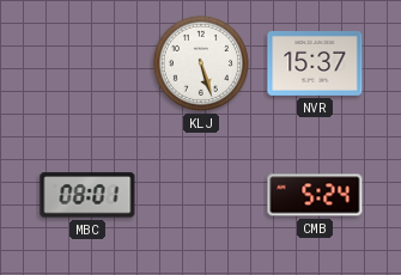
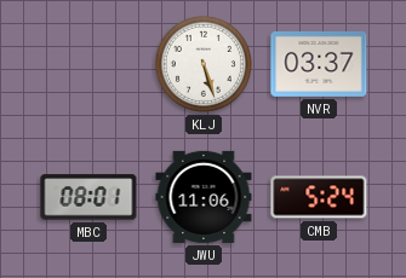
NVR: 15:37 -> 03:37
JWU: none -> 11:06
